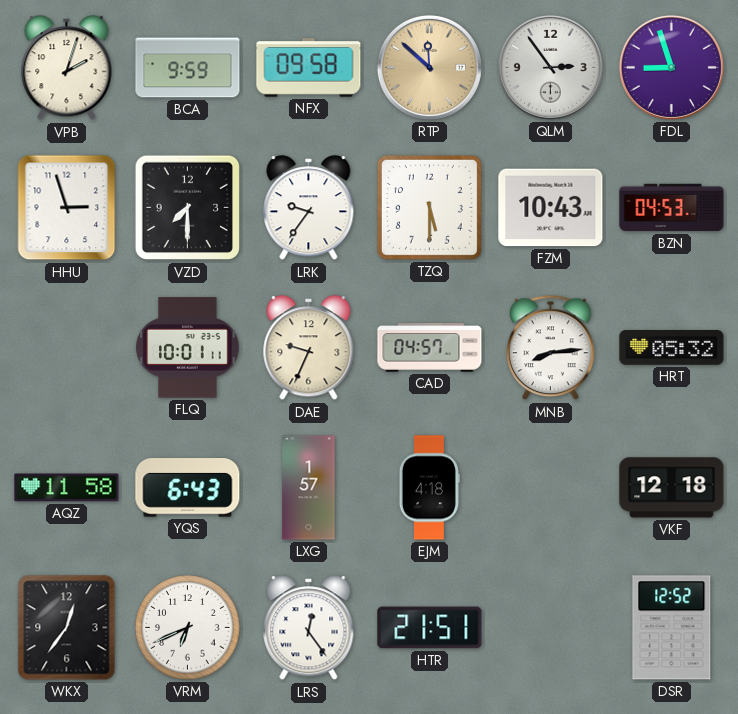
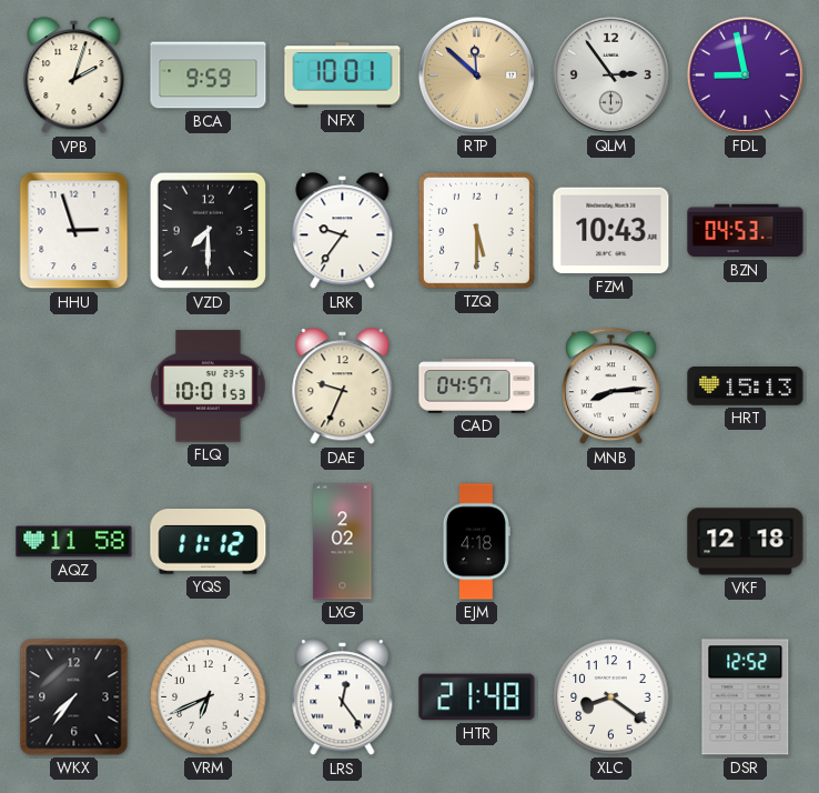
NFX: 09:58 -> 10:01
FDL: 8:57 -> 8:58
FLQ: 10:01:11 -> 10:01:53
HRT: 05:32 -> 15:13
YQS: 6:43 -> 11:12
LXG: 1:57 -> 2:02
WKX: 12:36 -> 7:36
HTR: 21:51 -> 21:48
XLC: none -> 8:21
